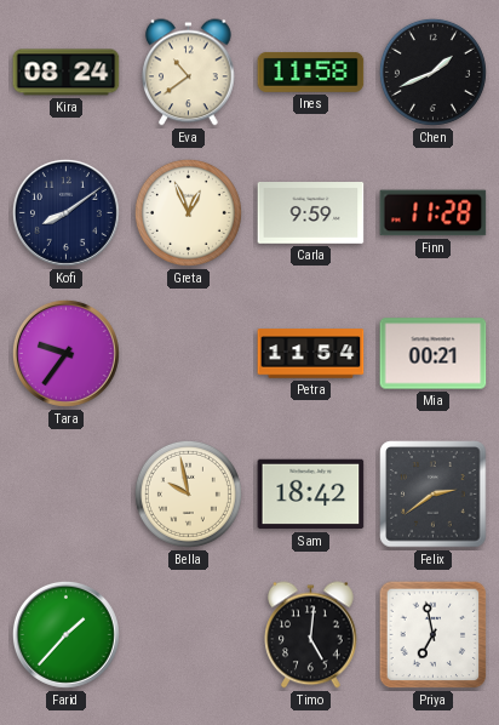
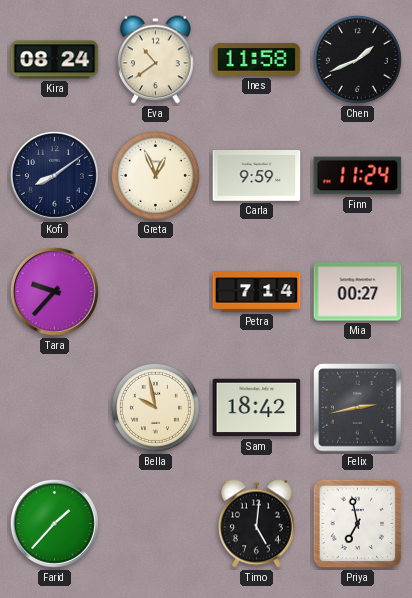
Finn: 11:28 -> 11:24
Tara: 9:36 -> 9:37
Petra: 11:54 -> 7:14
Mia: 00:21 -> 00:27
Felix: 2:39 -> 2:43
